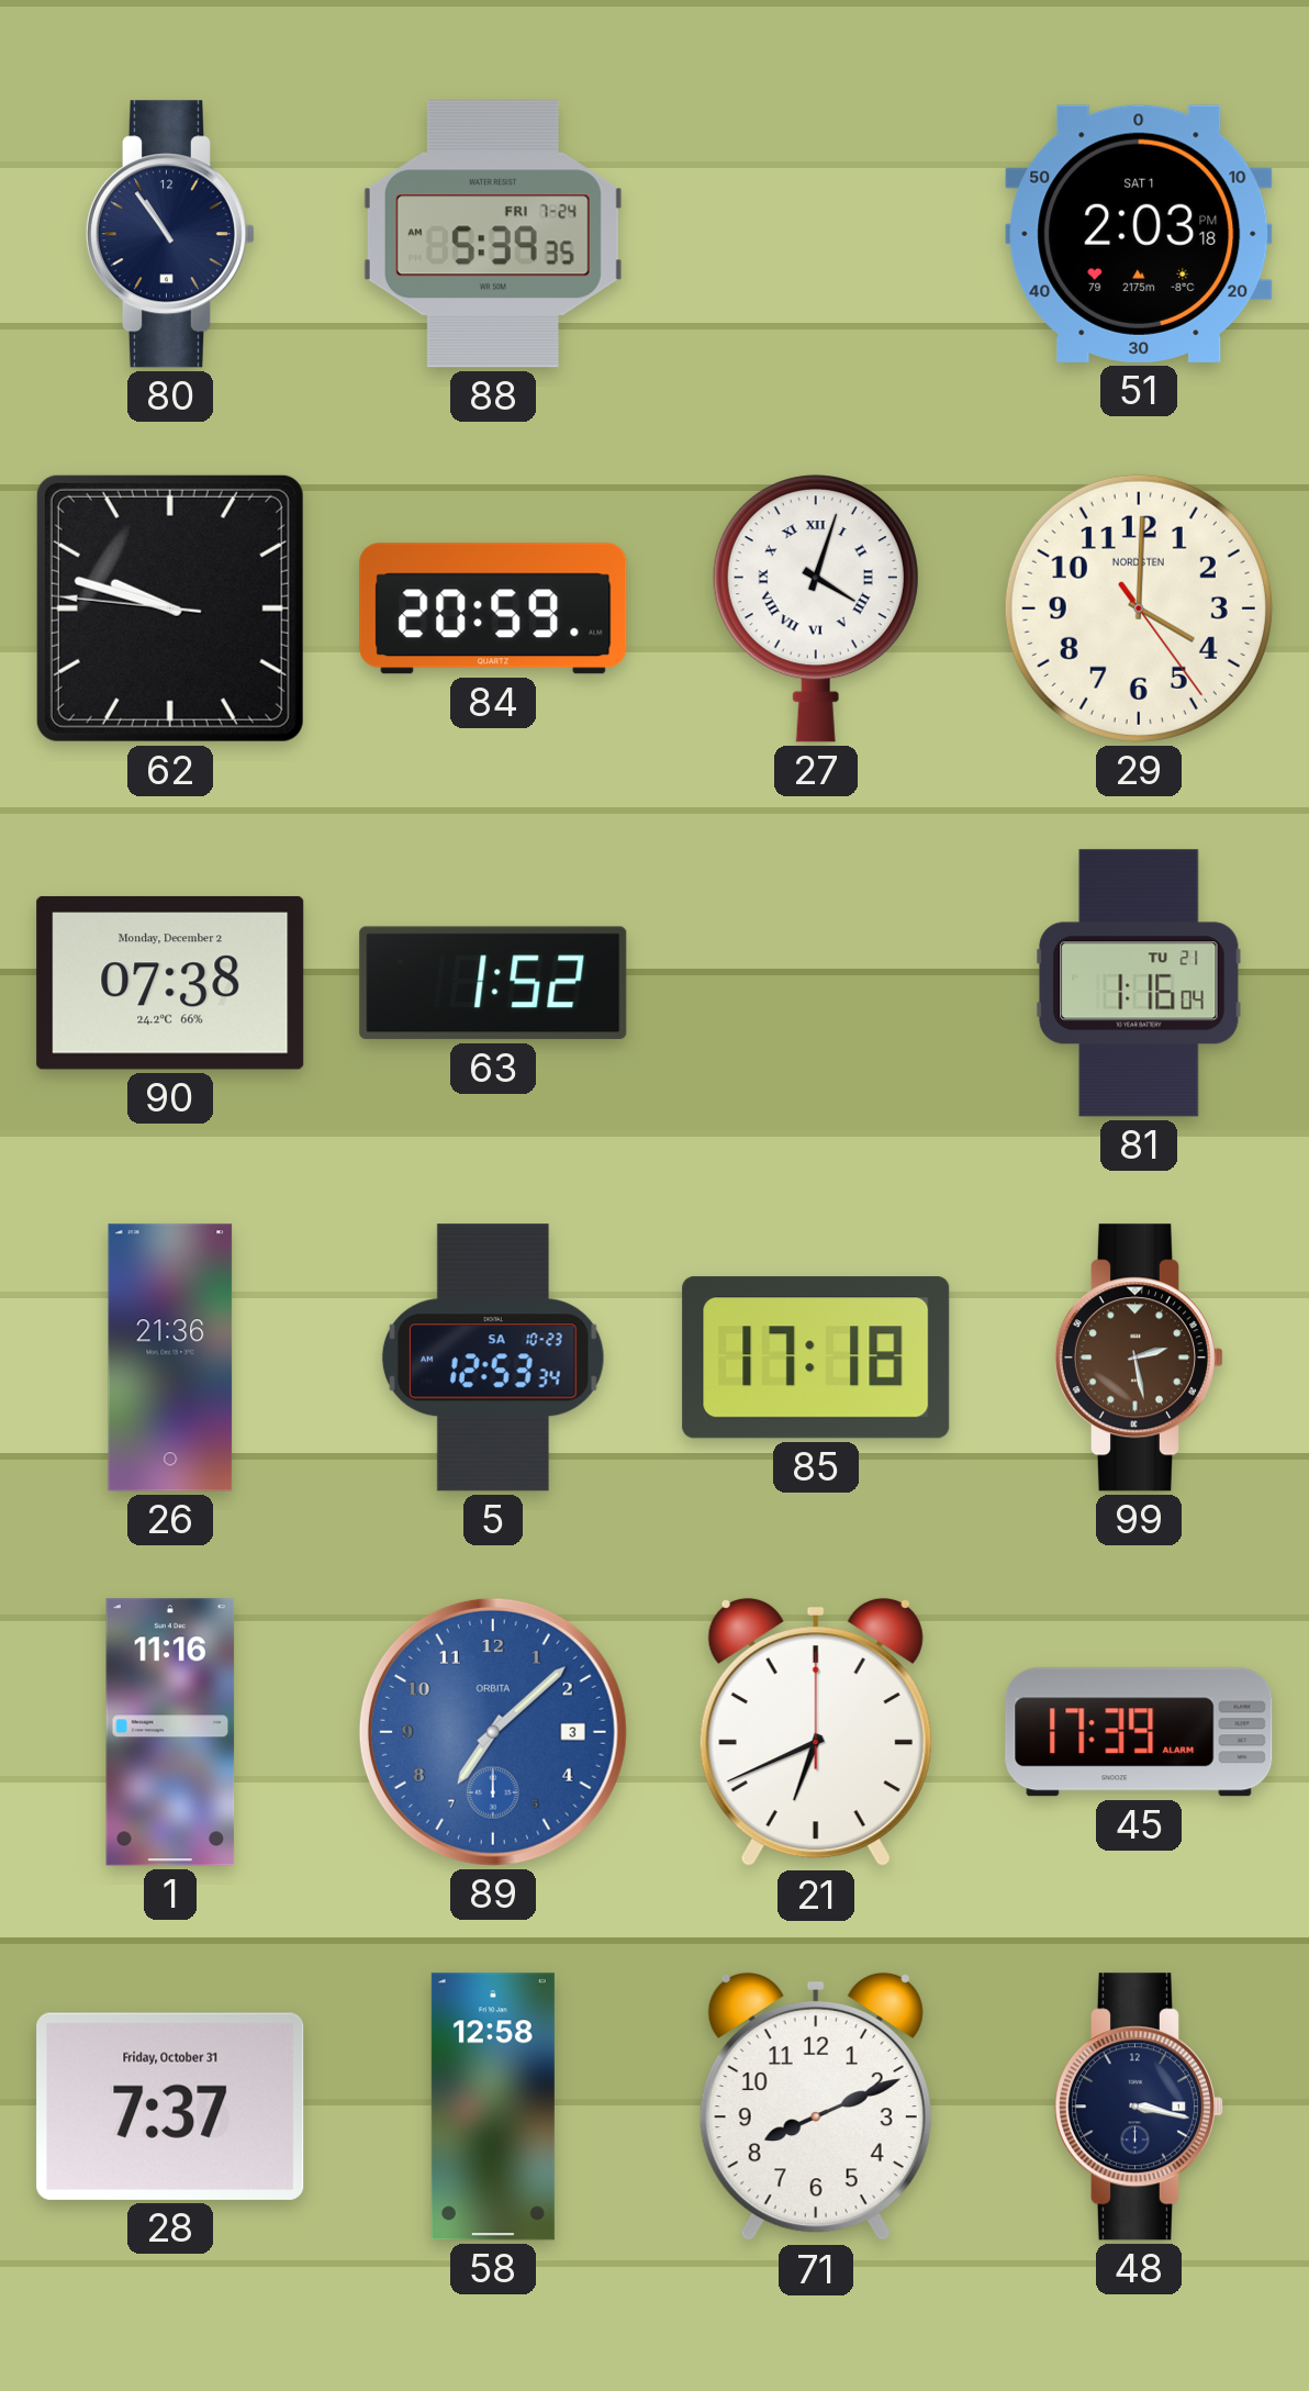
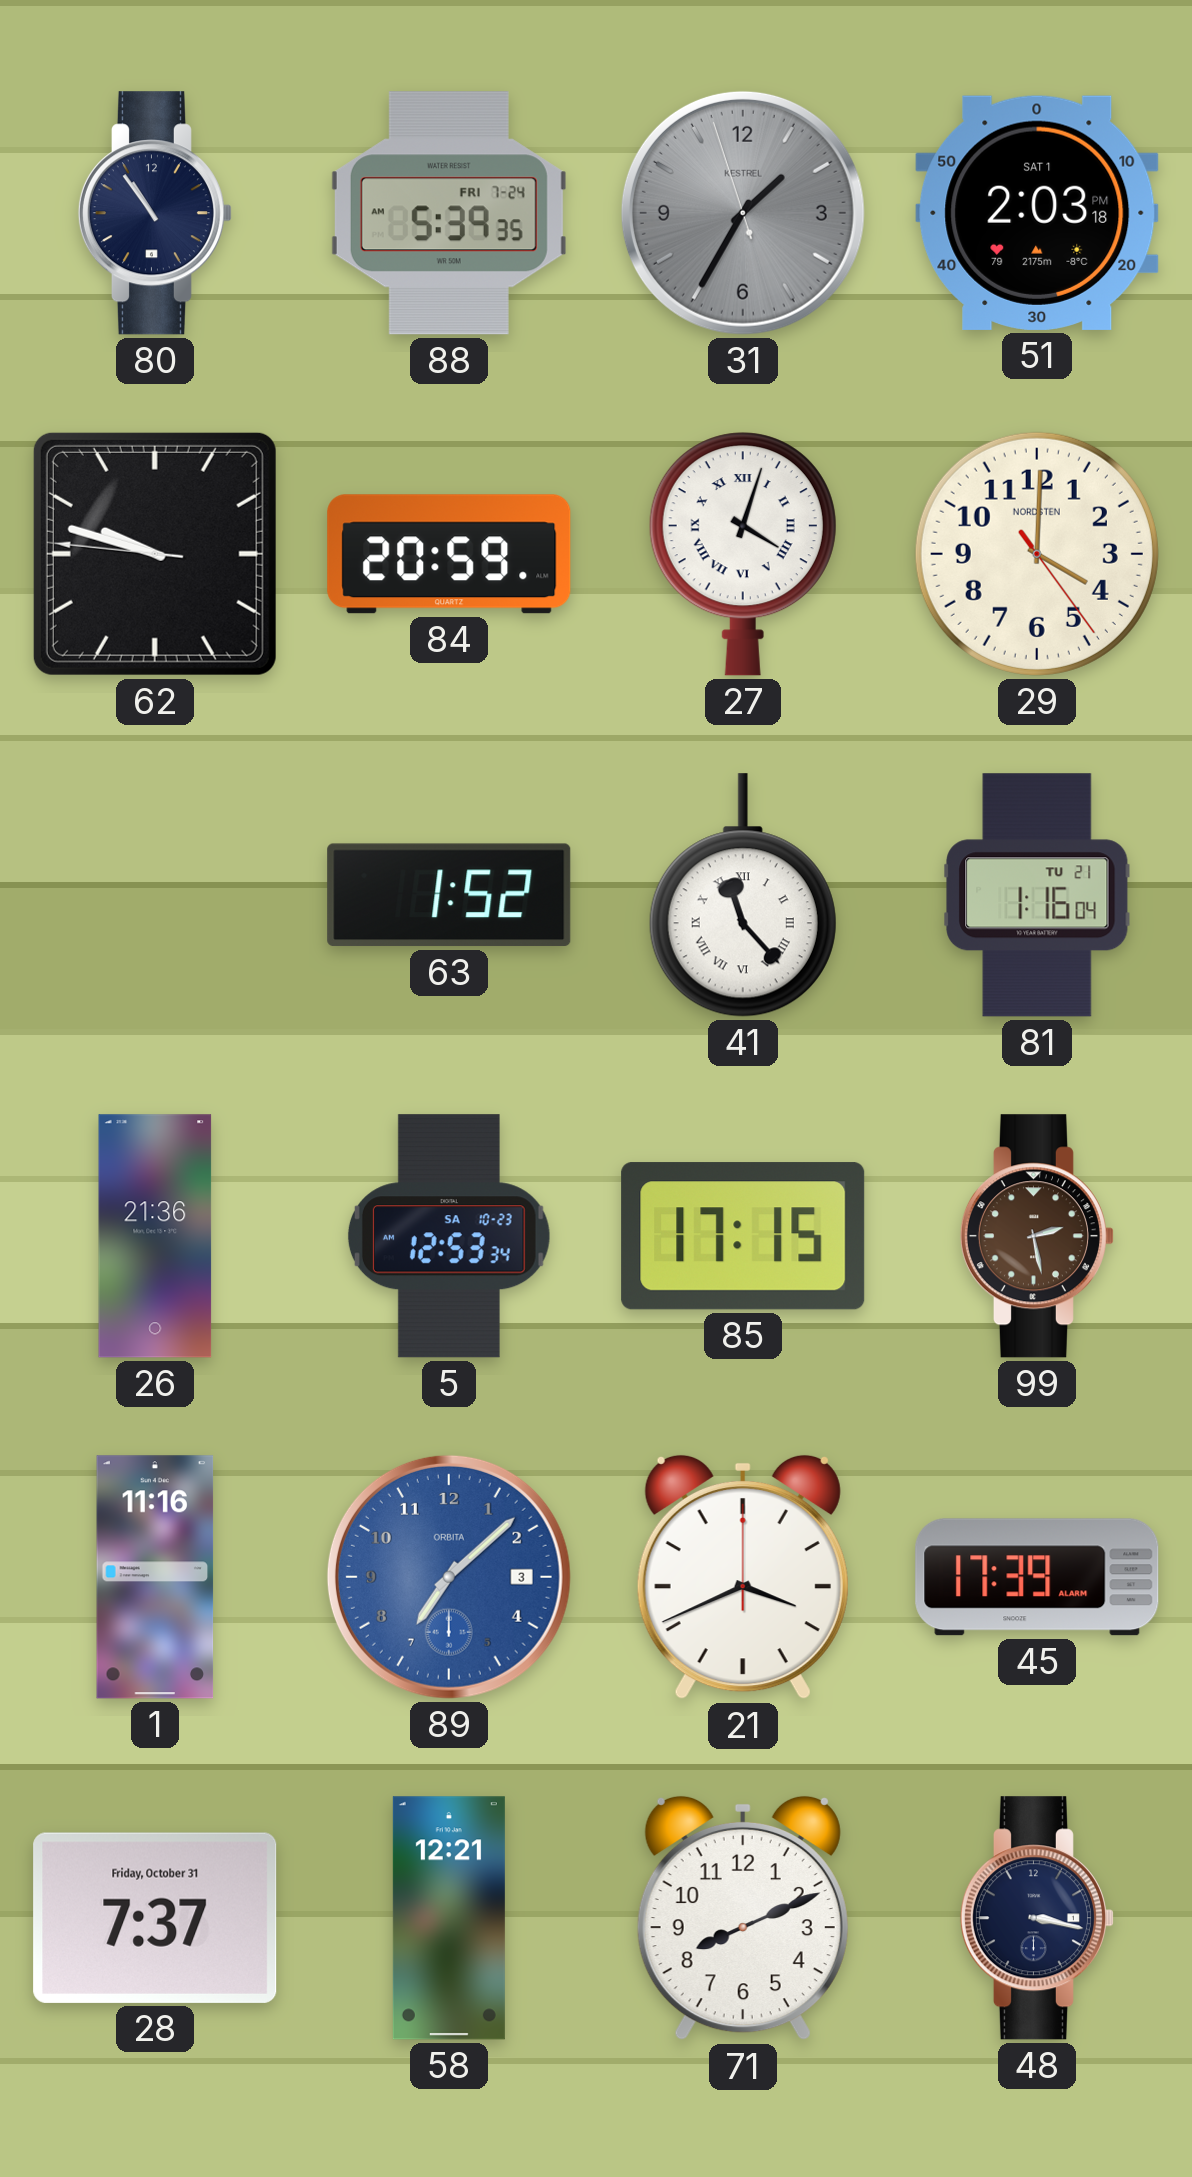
31: none -> 1:34
90: 07:38 -> none
41: none -> 11:23
85: 17:18 -> 17:15
21: 6:41 -> 3:41
58: 12:58 -> 12:21
